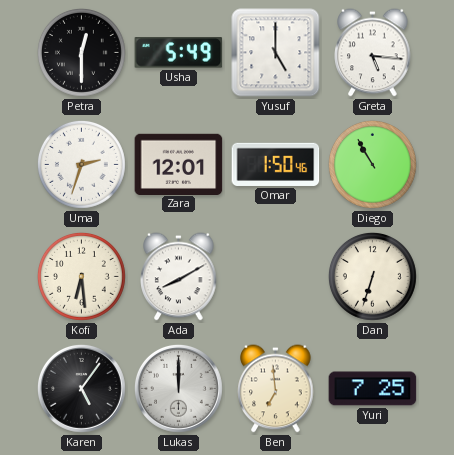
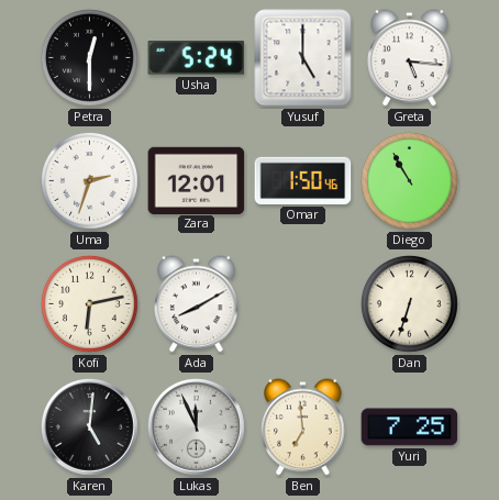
Usha: 5:49 -> 5:24
Kofi: 6:29 -> 6:13
Karen: 5:06 -> 5:01
Lukas: 12:00 -> 11:56
